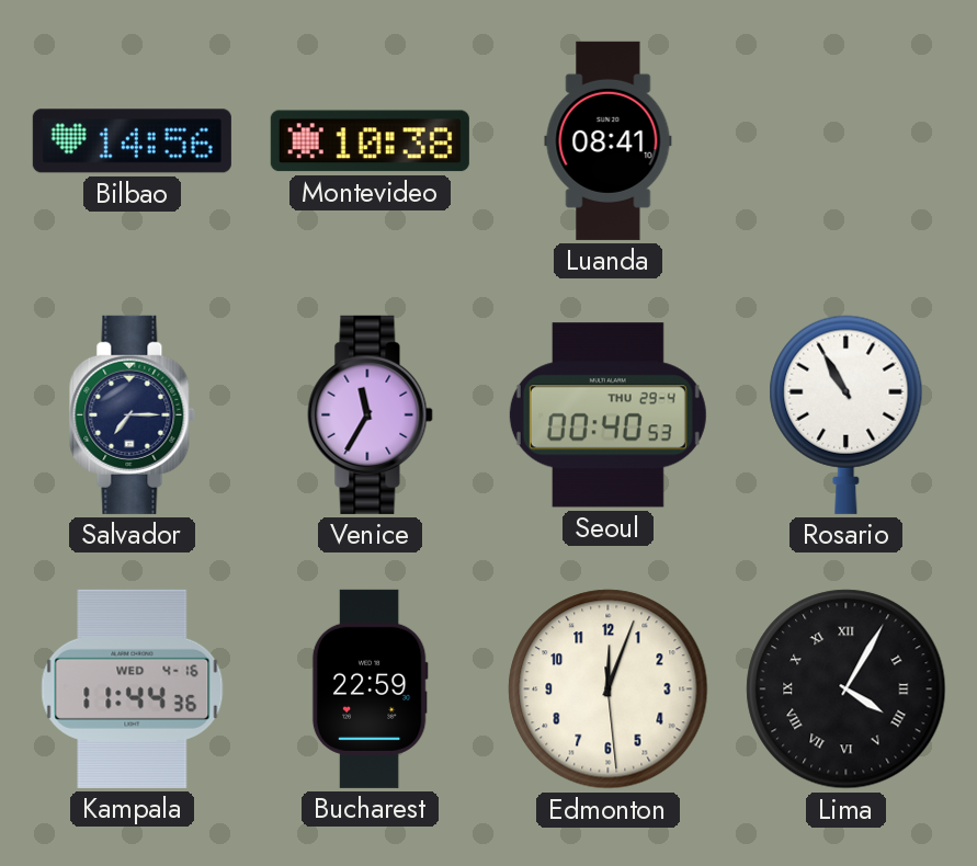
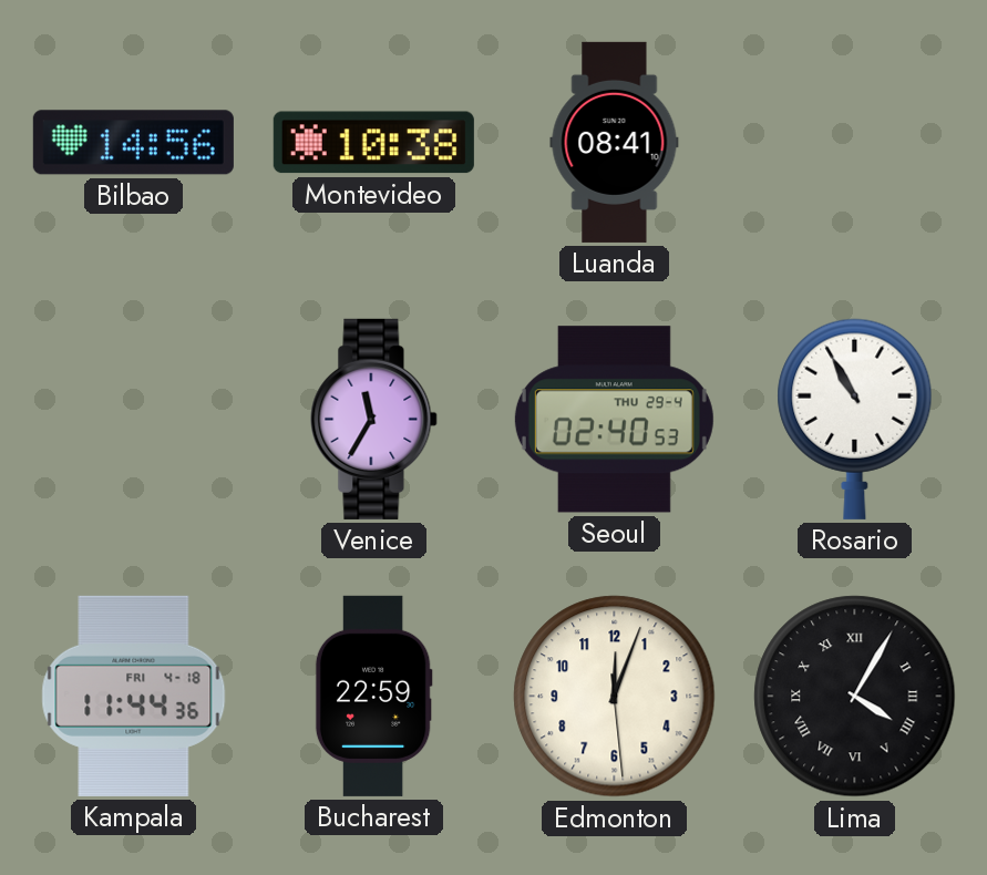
Salvador: 7:15 -> none
Seoul: 00:40 -> 02:40
Kampala date: WED 4-16 -> FRI 4-18
